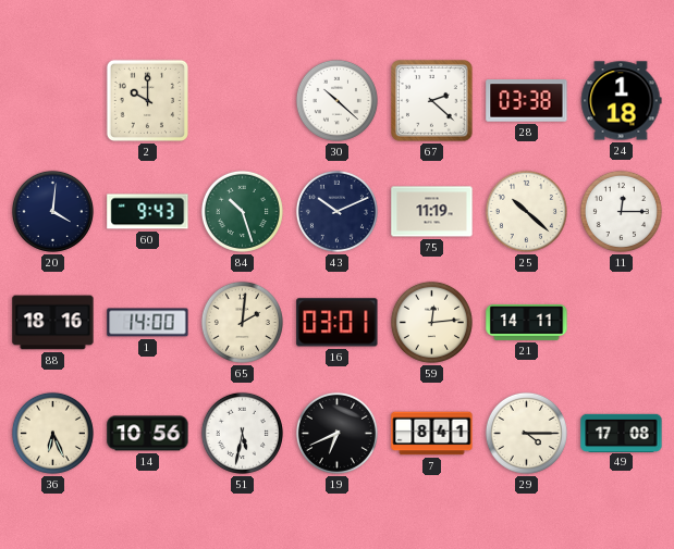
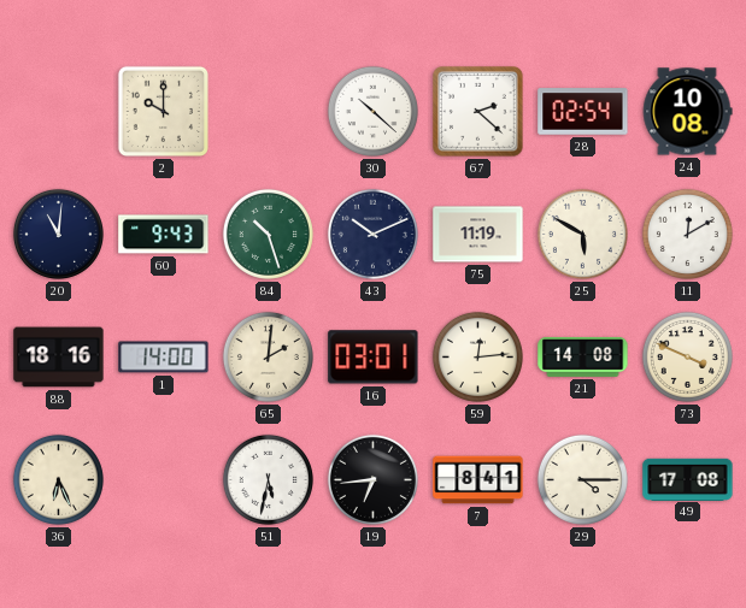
28: 03:38 -> 02:54
24: 1:18 -> 10:08
20: 4:01 -> 11:01
25: 10:22 -> 5:50
11: 12:15 -> 12:10
21: 14:11 -> 14:08
73: none -> 3:49
14: 10:56 -> none
19: 6:41 -> 6:44
